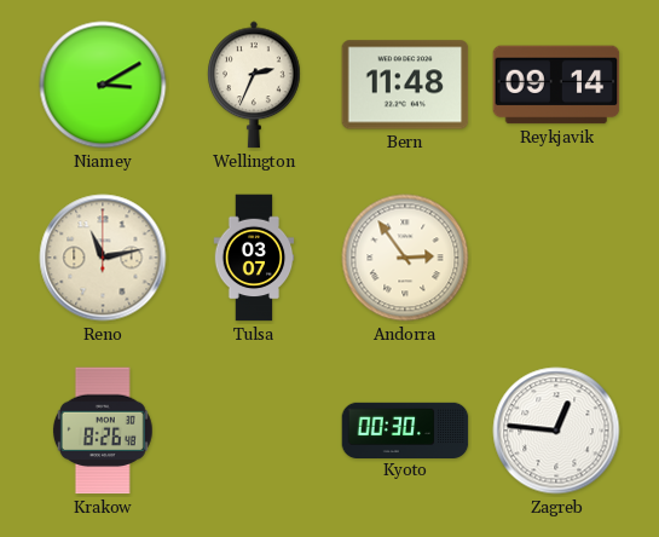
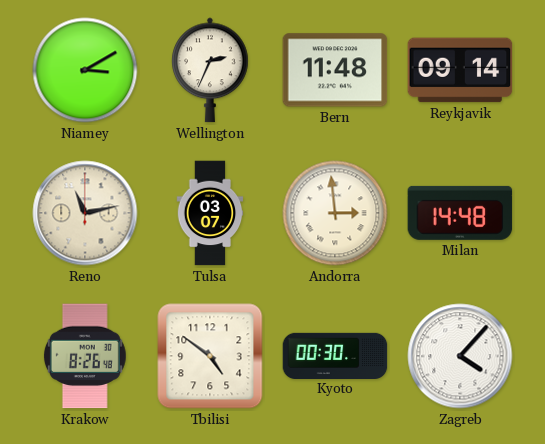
Andorra: 2:54 -> 2:59
Milan: none -> 14:48
Tbilisi: none -> 4:51
Zagreb: 12:46 -> 4:07
